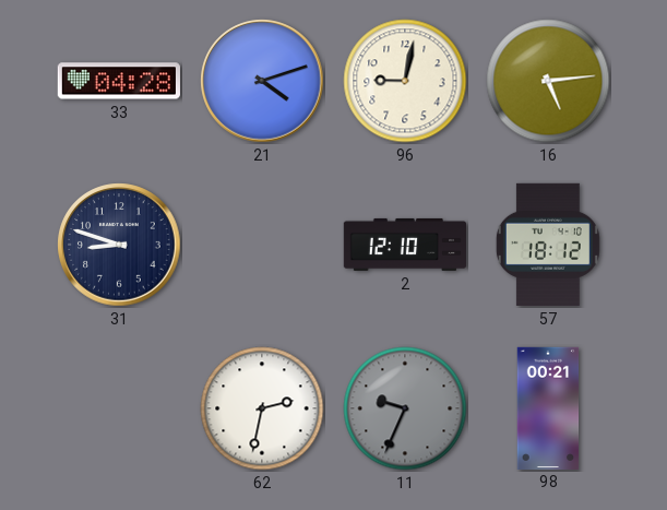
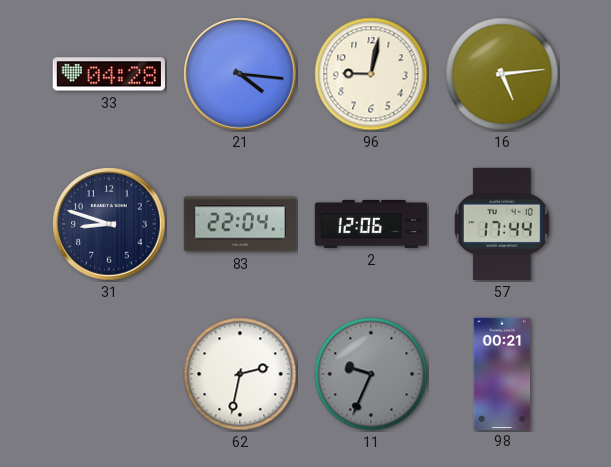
21: 4:12 -> 4:16
83: none -> 22:04
2: 12:10 -> 12:06
57: 18:12 -> 17:44
